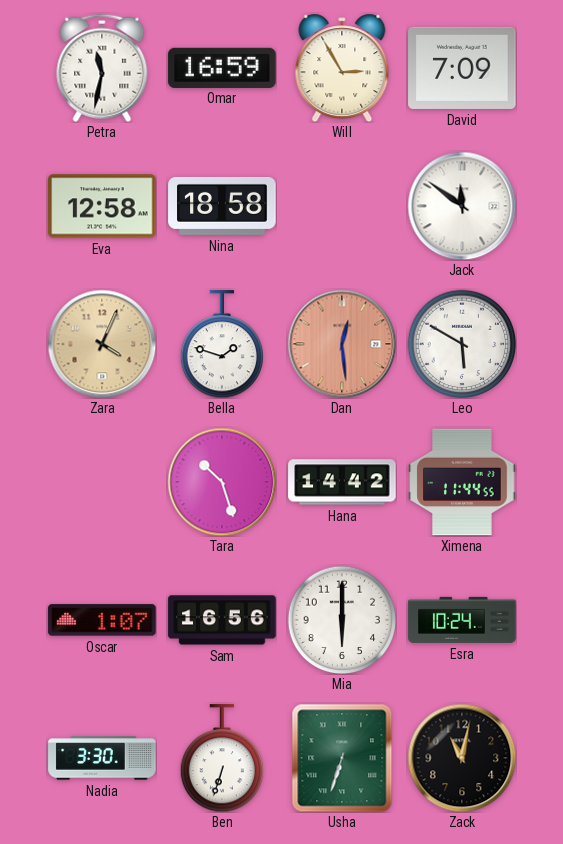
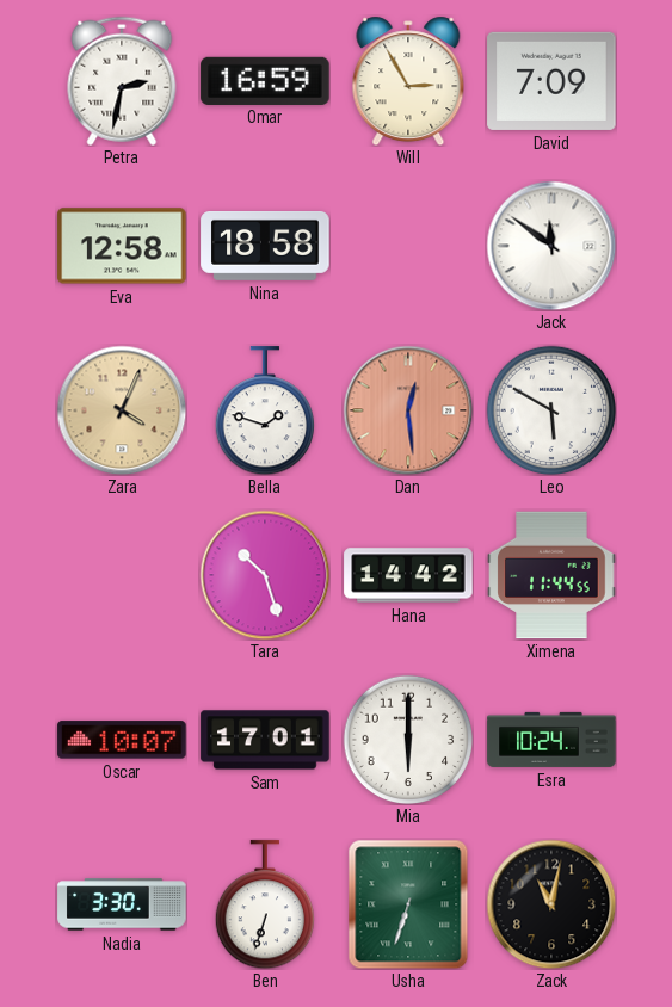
Petra: 11:32 -> 2:32
Oscar: 1:07 -> 10:07
Sam: 16:56 -> 17:01
